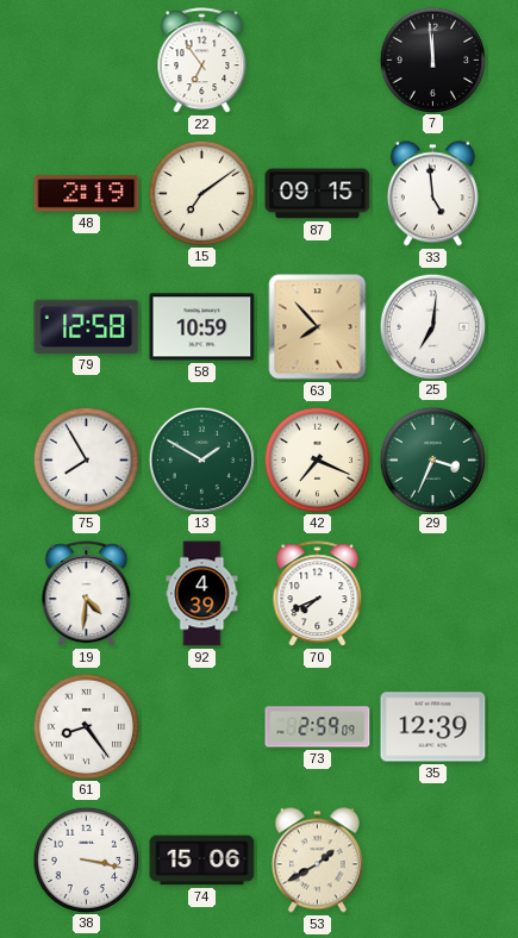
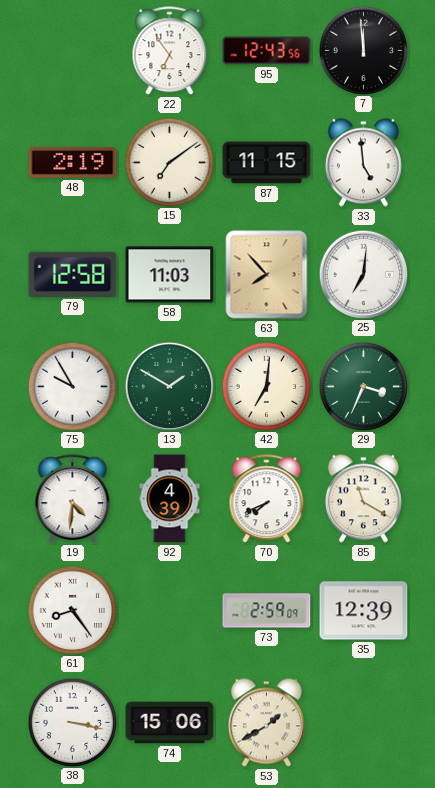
95: none -> 12:43
87: 09:15 -> 11:15
58: 10:59 -> 11:03
75: 7:55 -> 9:55
42: 7:19 -> 7:01
85: none -> 11:20
